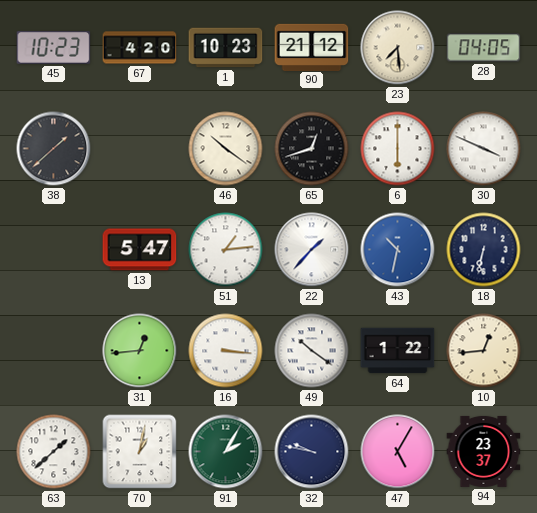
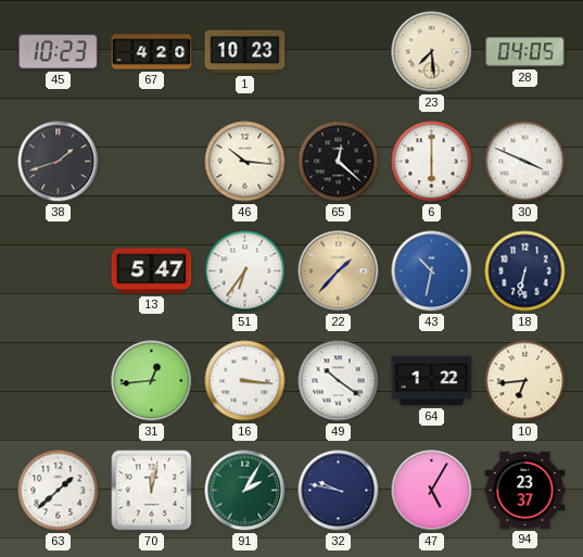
90: 21:12 -> none
38: 1:38 -> 1:42
46: 10:21 -> 10:16
65: 12:42 -> 12:22
51: 1:14 -> 6:36
22 dial: white -> champagne
10: 12:44 -> 6:44
70: 1:02 -> 12:02
